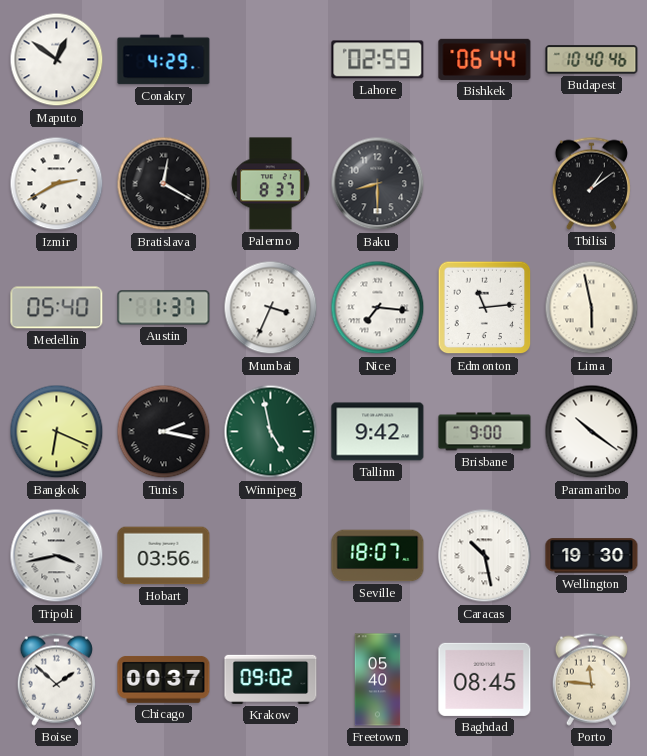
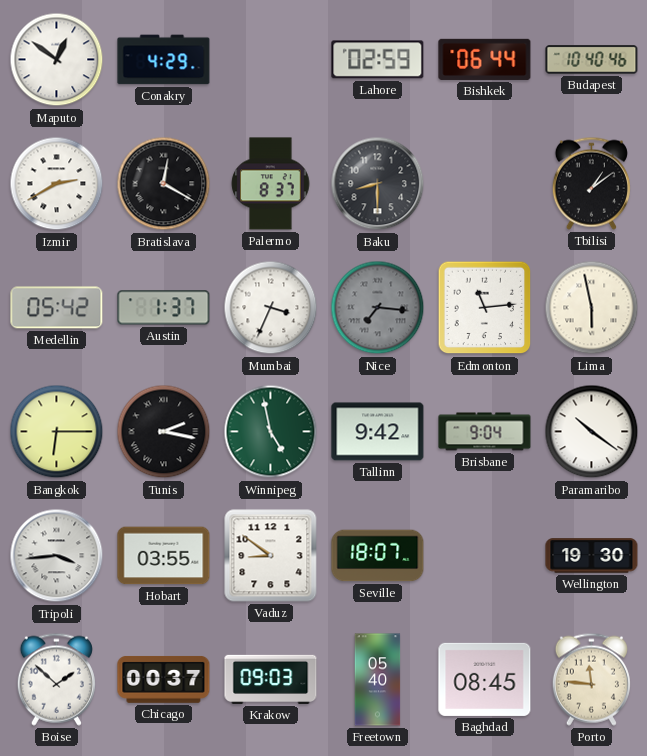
Medellin: 05:40 -> 05:42
Nice dial: white -> grey
Bangkok: 6:19 -> 6:15
Brisbane: 9:00 -> 9:04
Tripoli: 3:43 -> 3:44
Hobart: 03:56 -> 03:55
Vaduz: none -> 8:51
Caracas: 10:28 -> none
Krakow: 09:02 -> 09:03
